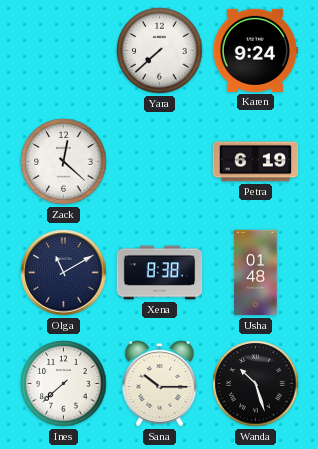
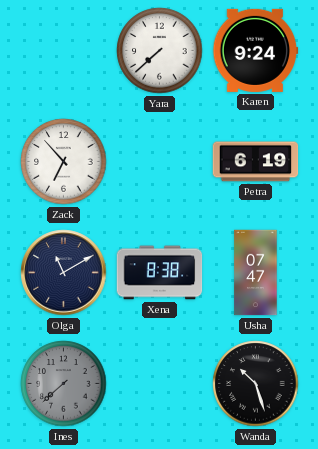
Zack: 12:22 -> 6:53
Usha: 01:48 -> 07:47
Ines dial: white -> grey
Sana: 10:15 -> none
